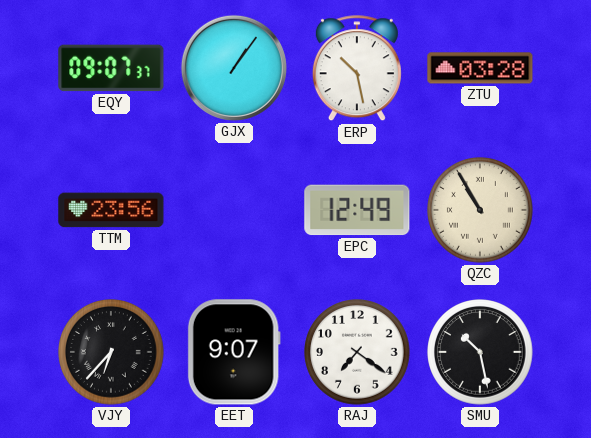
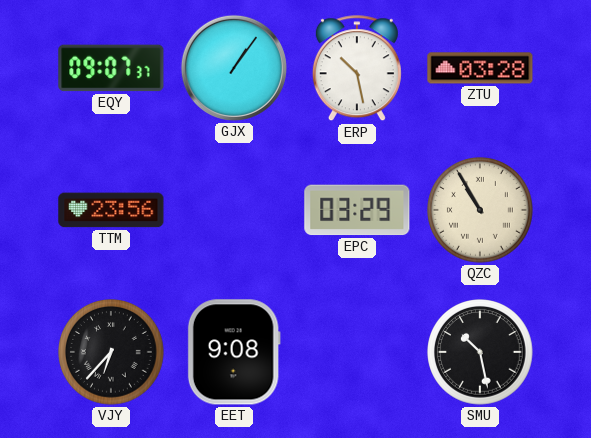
EPC: 12:49 -> 03:29
EET: 9:07 -> 9:08
RAJ: 7:21 -> none
